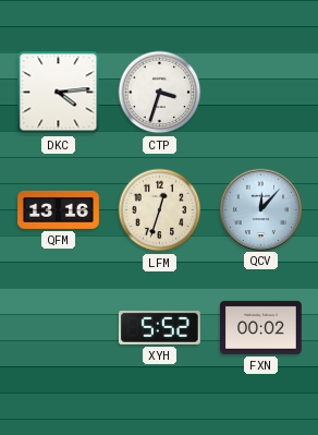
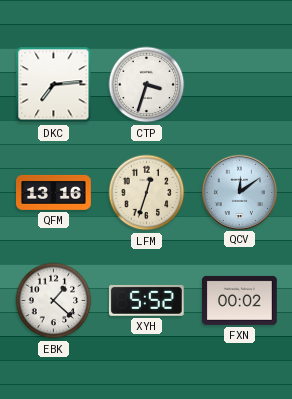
DKC: 4:14 -> 7:14
QCV: 12:07 -> 12:09
EBK: none -> 1:22
